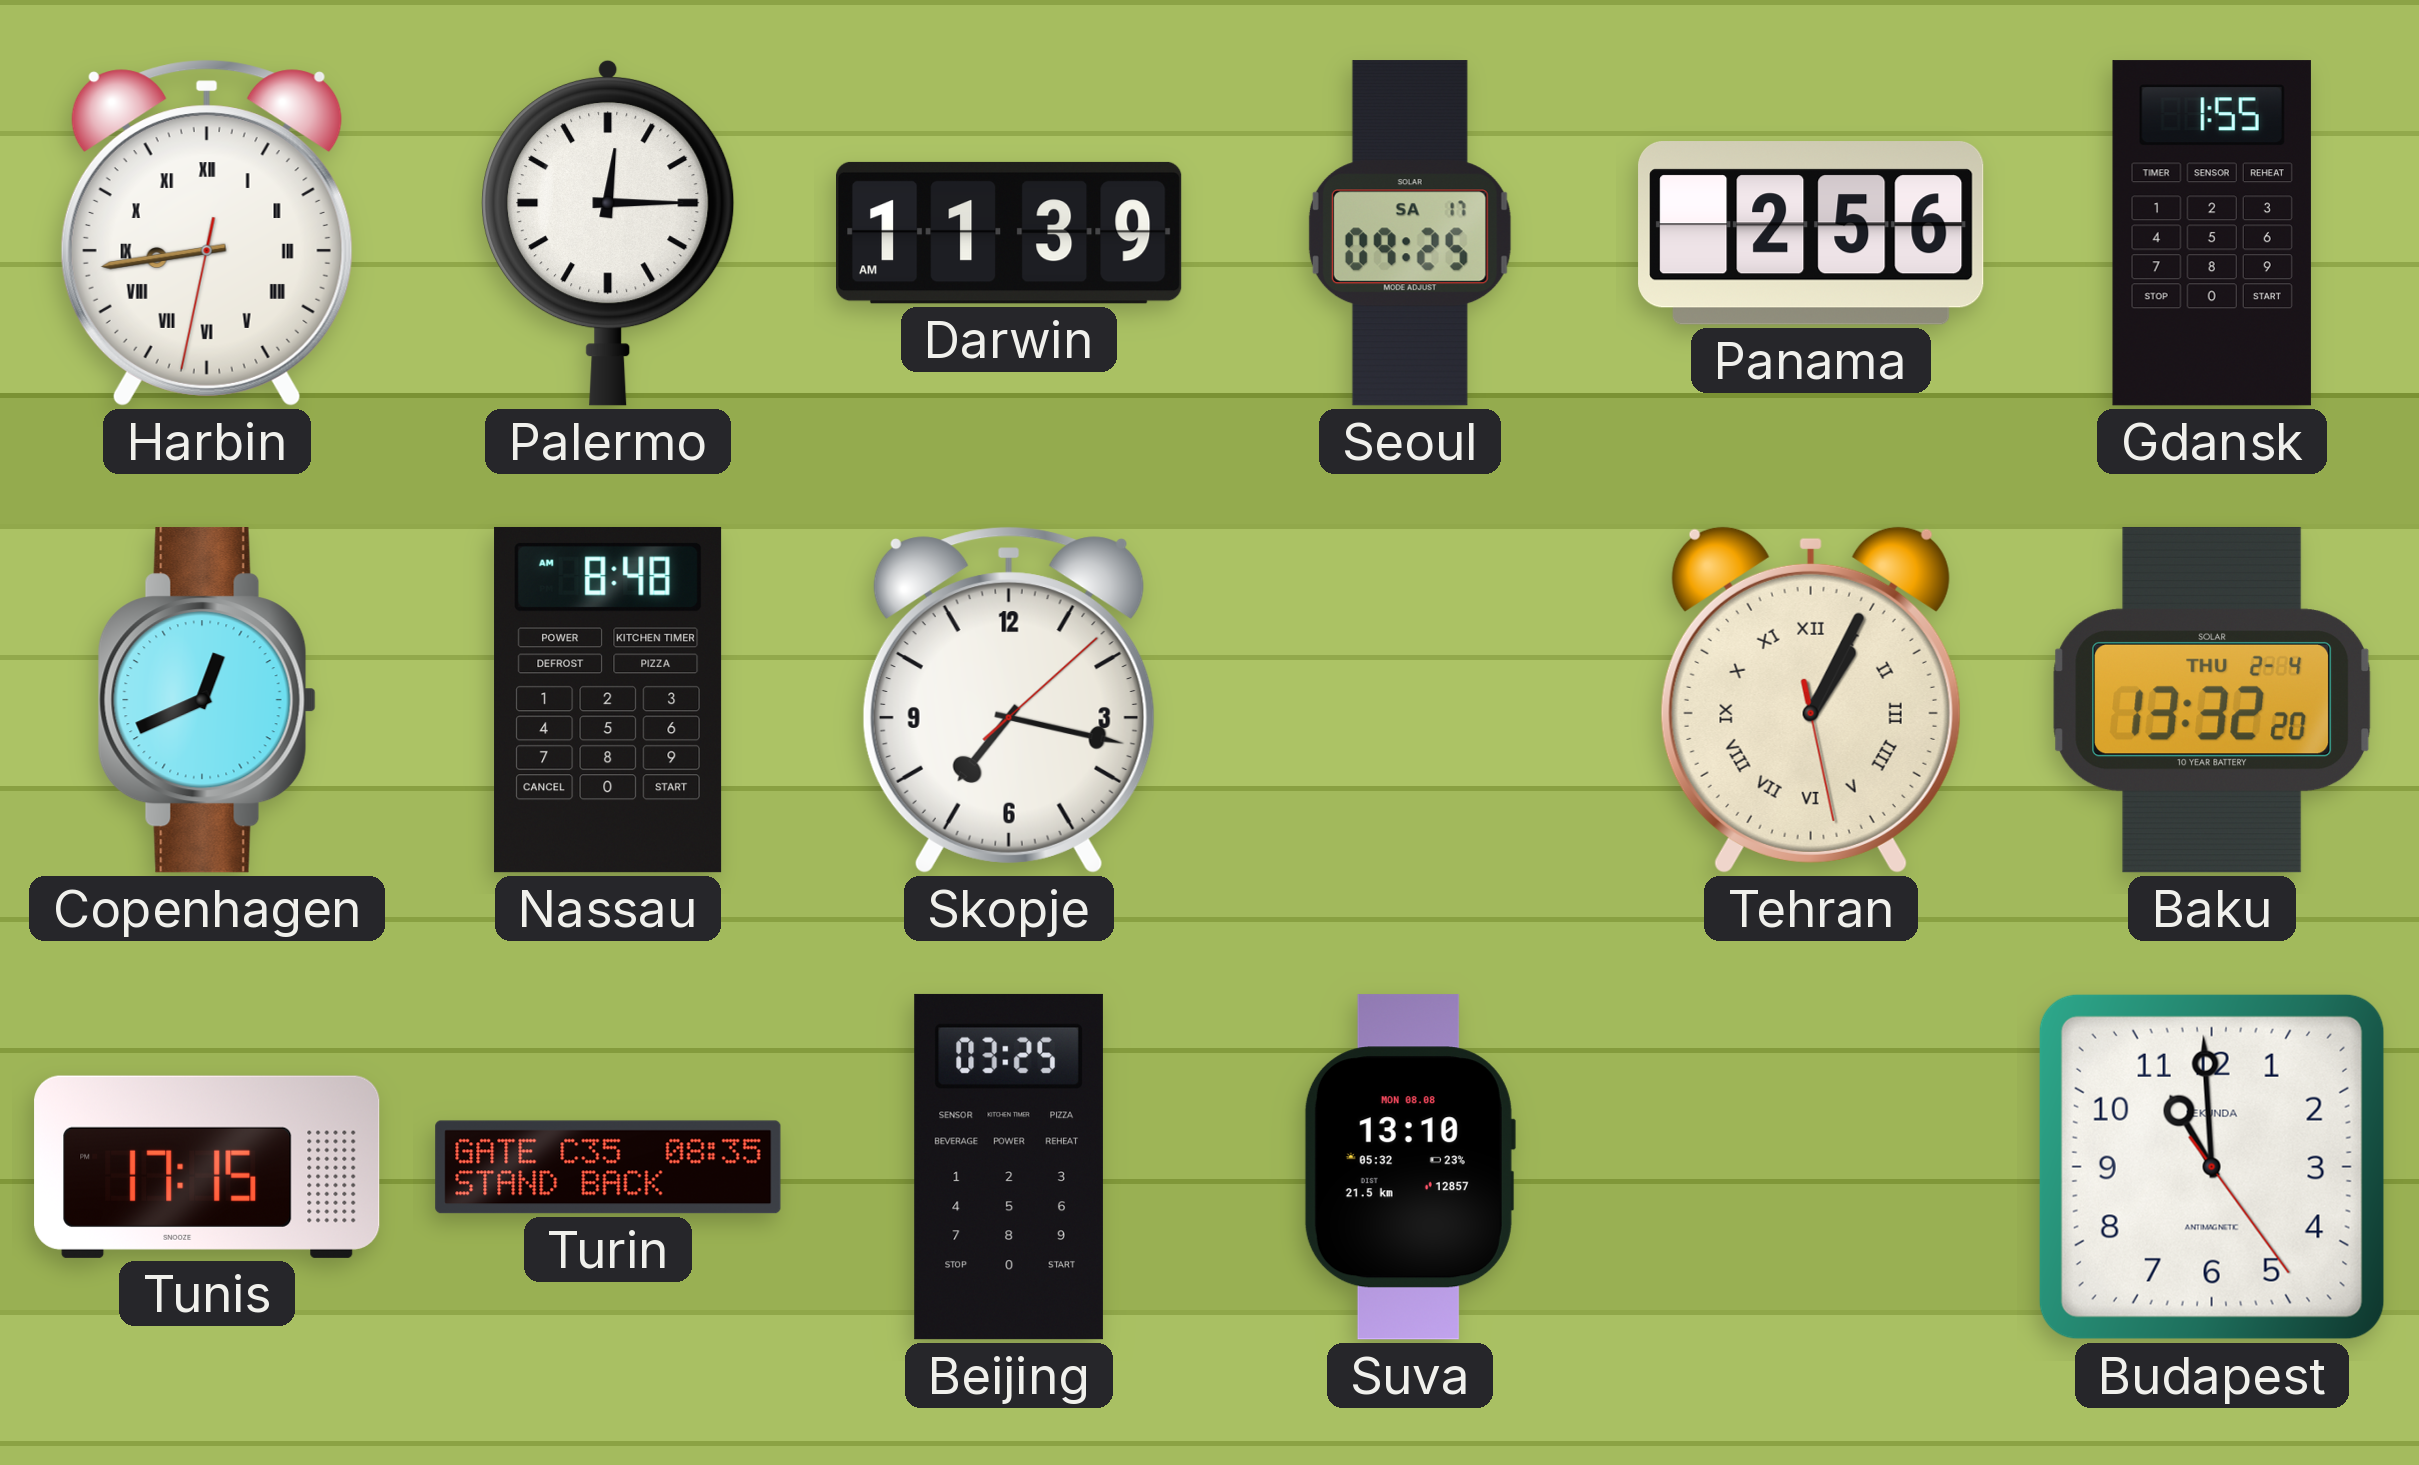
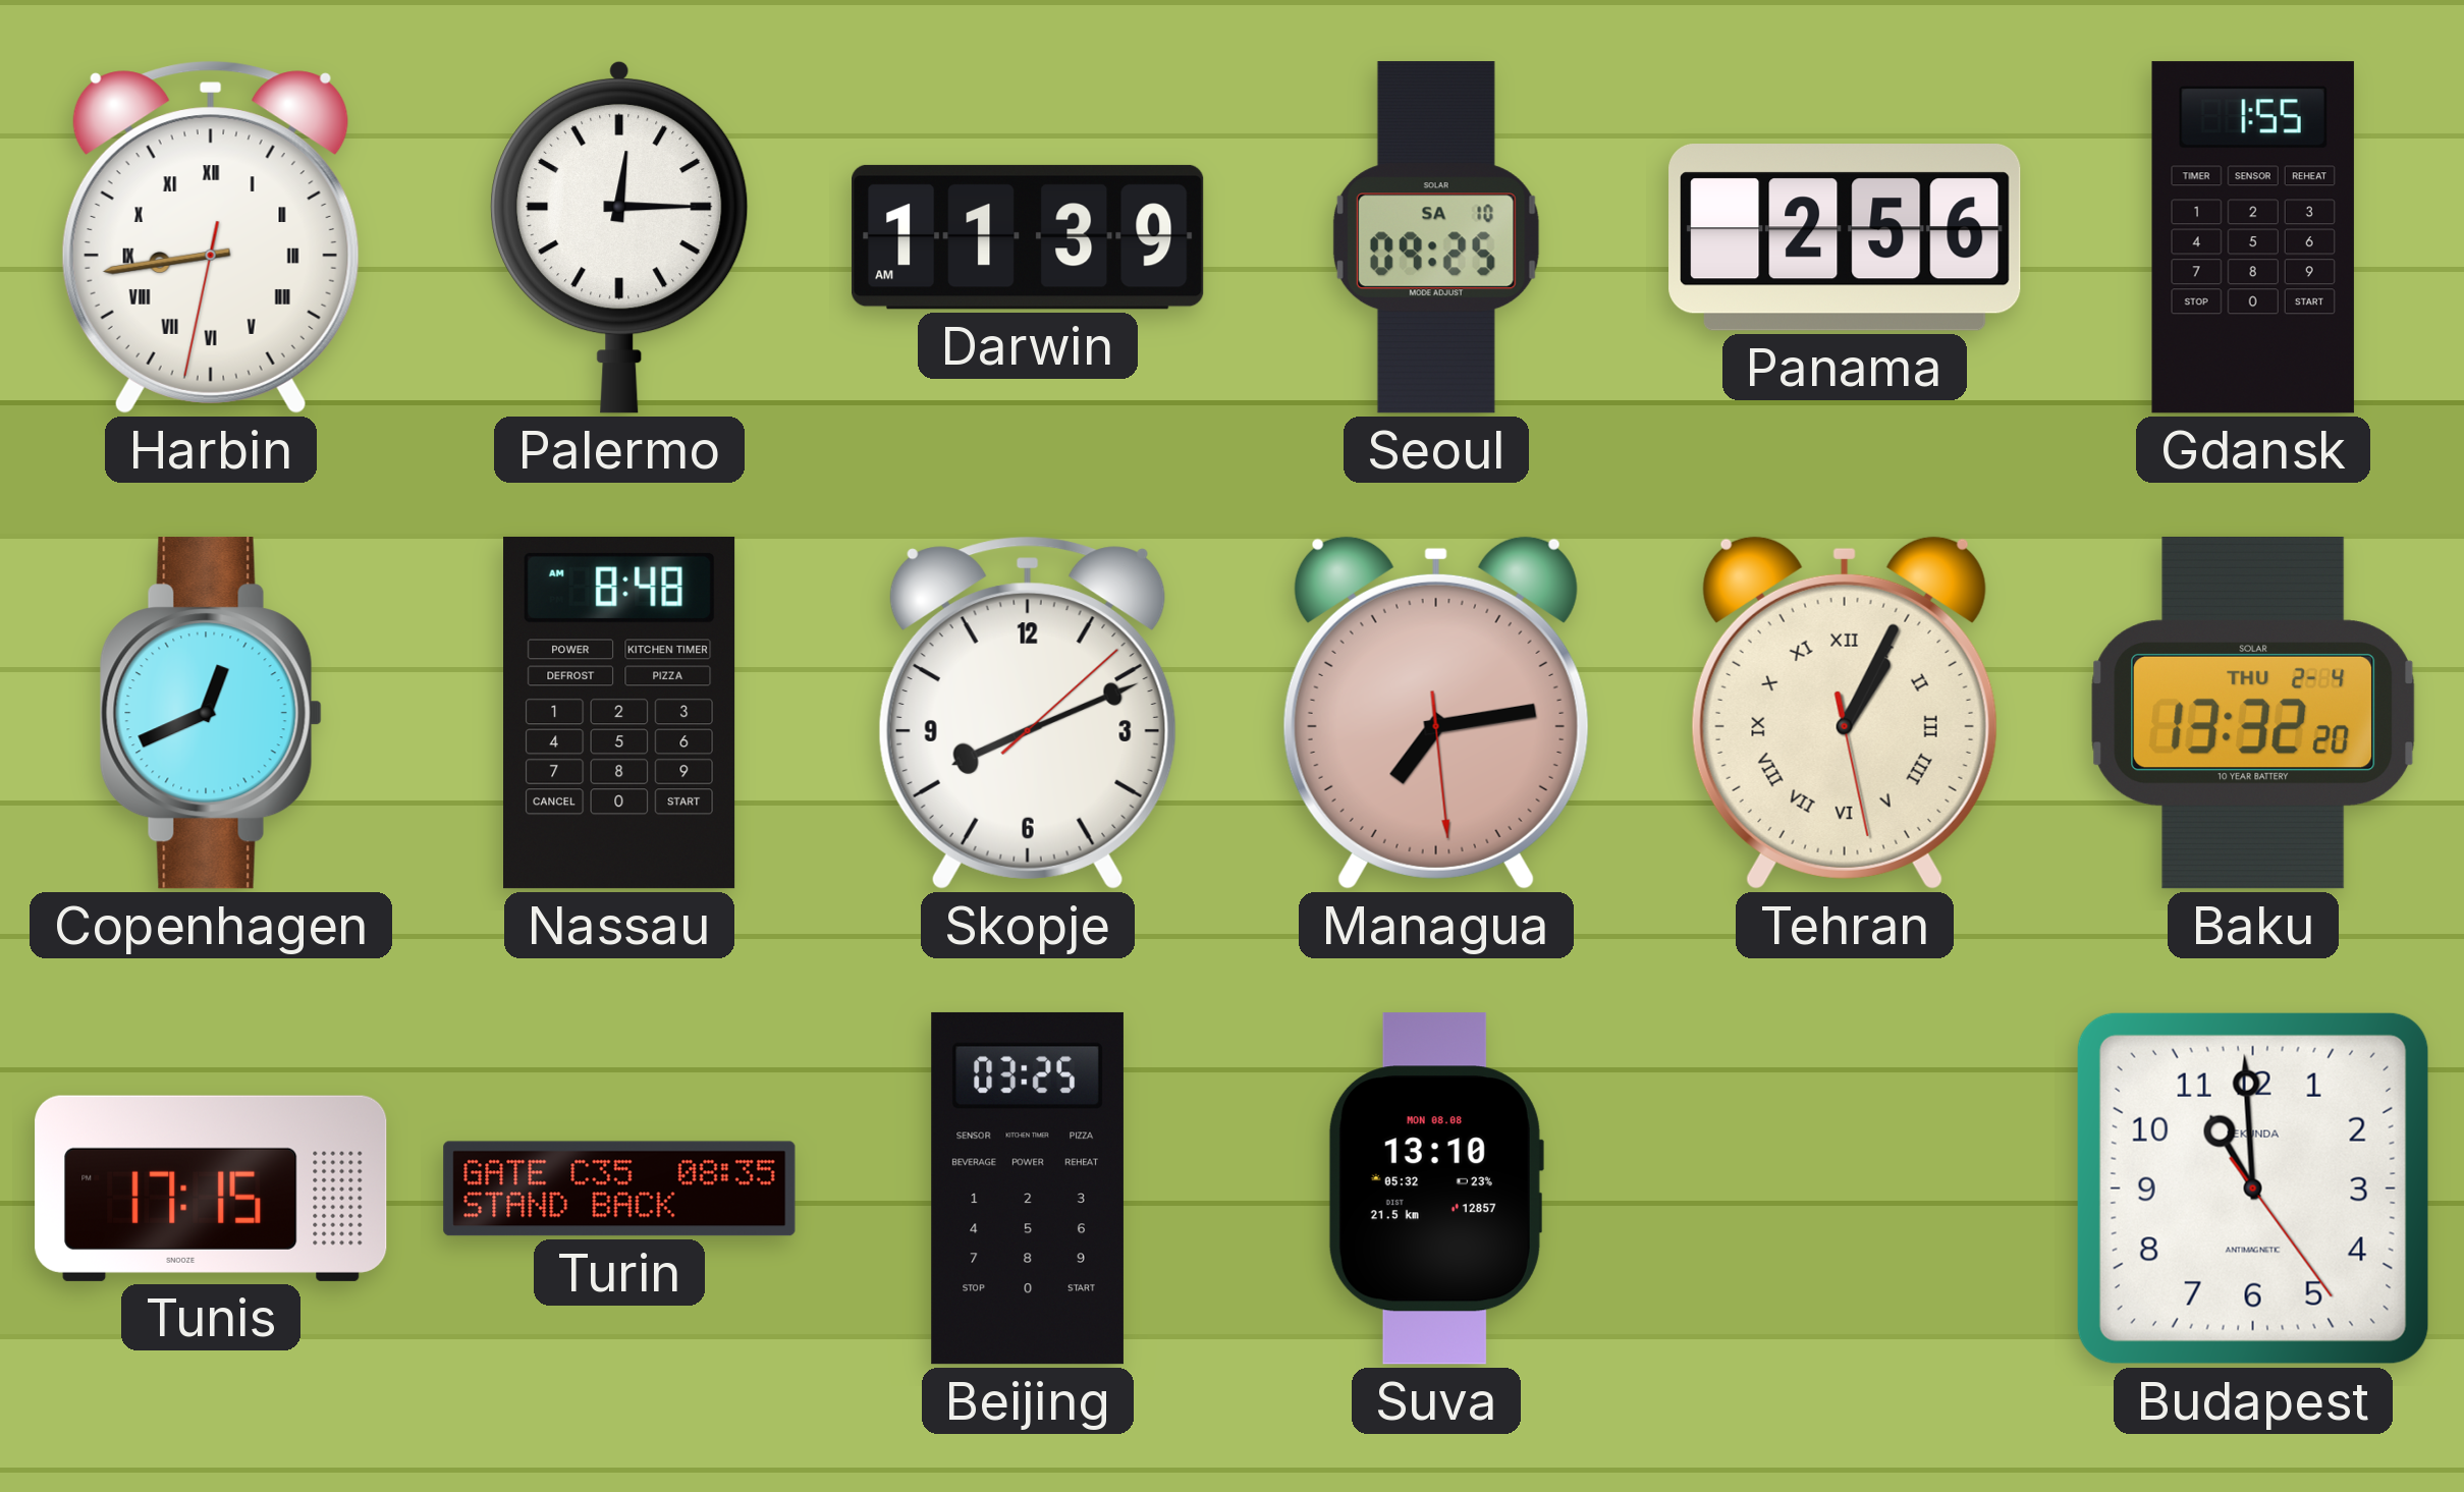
Seoul date: SA 17 -> SA 10
Skopje: 7:17 -> 8:11
Managua: none -> 7:13
